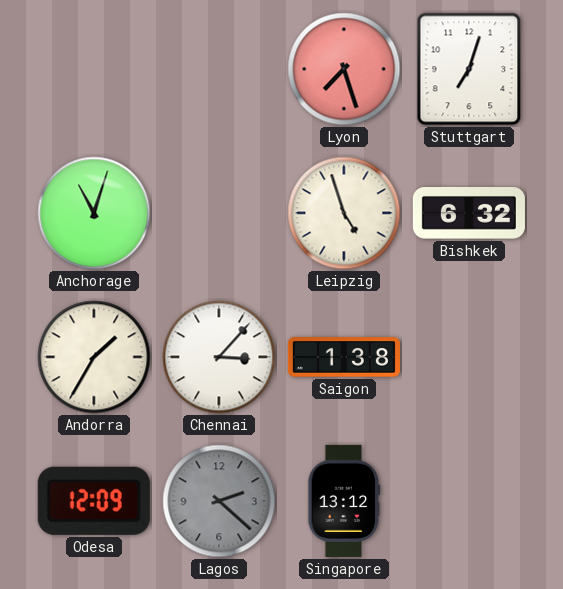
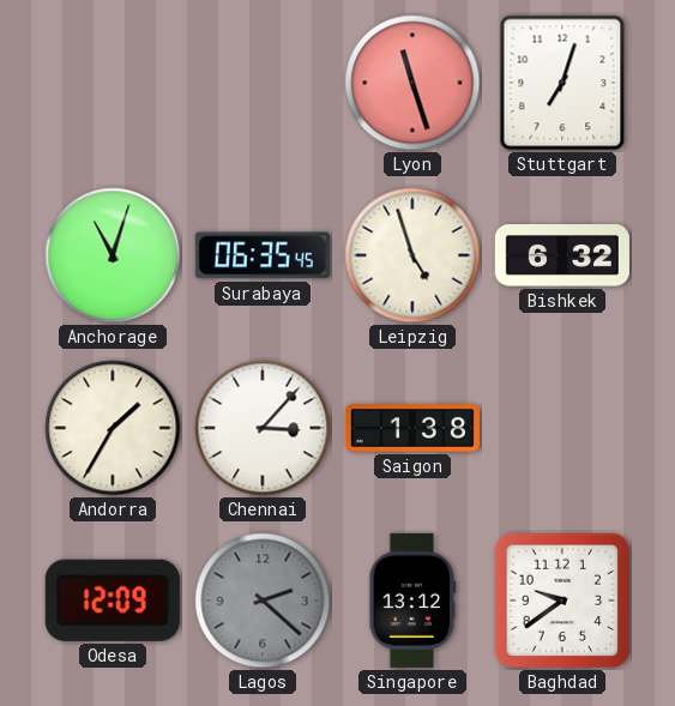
Lyon: 7:27 -> 11:27
Surabaya: none -> 06:35
Baghdad: none -> 9:39
